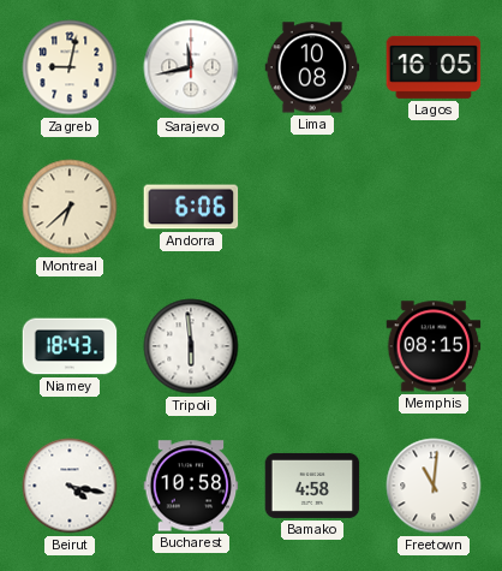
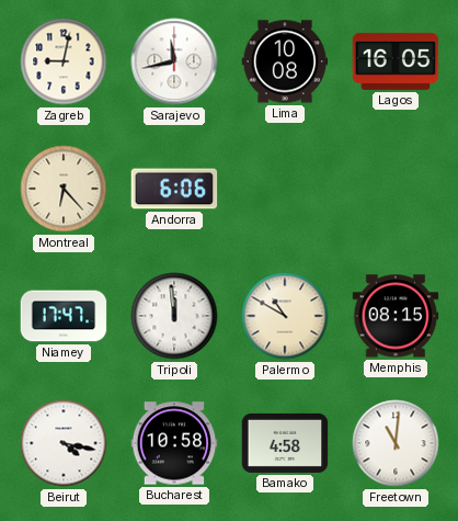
Montreal: 6:38 -> 6:23
Niamey: 18:43 -> 17:47
Tripoli: 5:59 -> 11:59
Palermo: none -> 10:50
